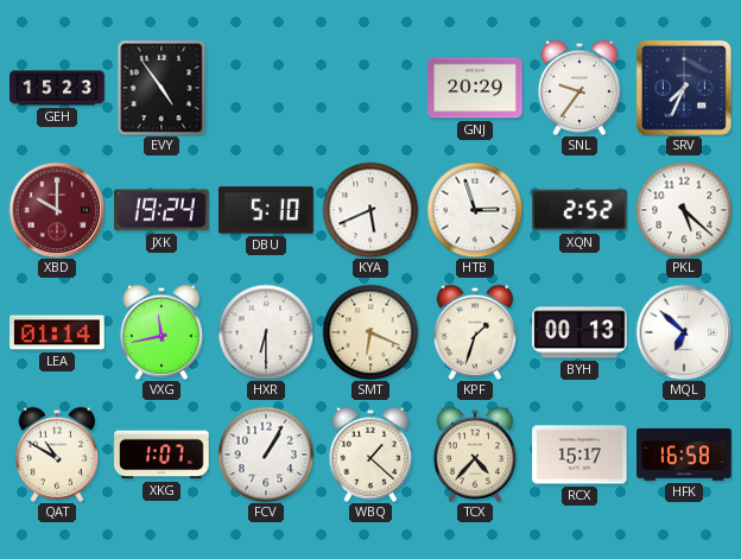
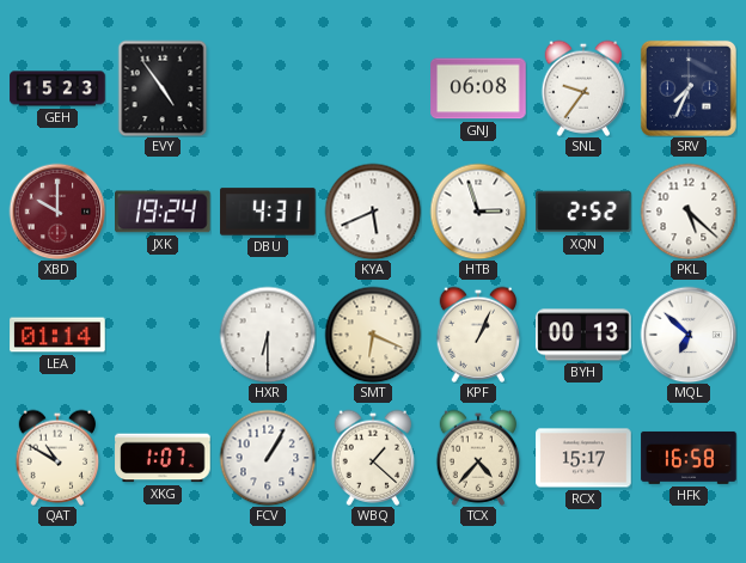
GNJ: 20:29 -> 06:08
DBU: 5:10 -> 4:31
VXG: 11:43 -> none
KPF: 1:33 -> 1:04
